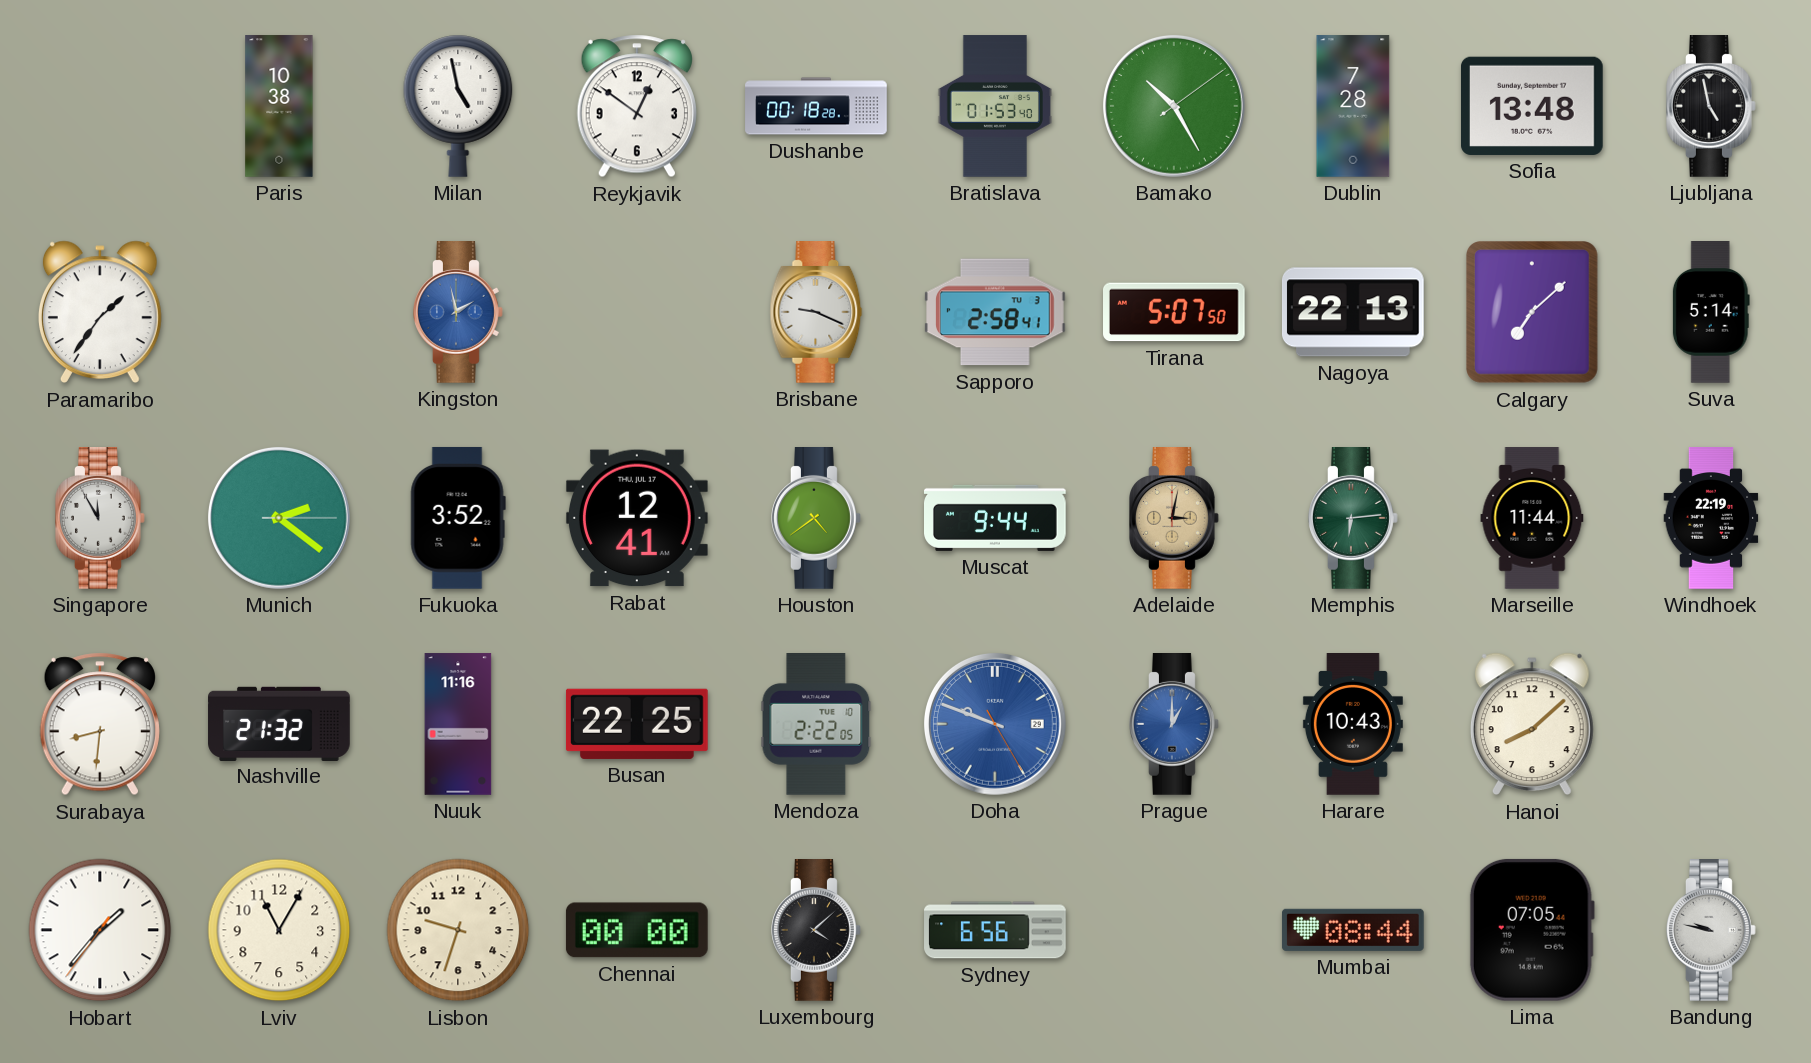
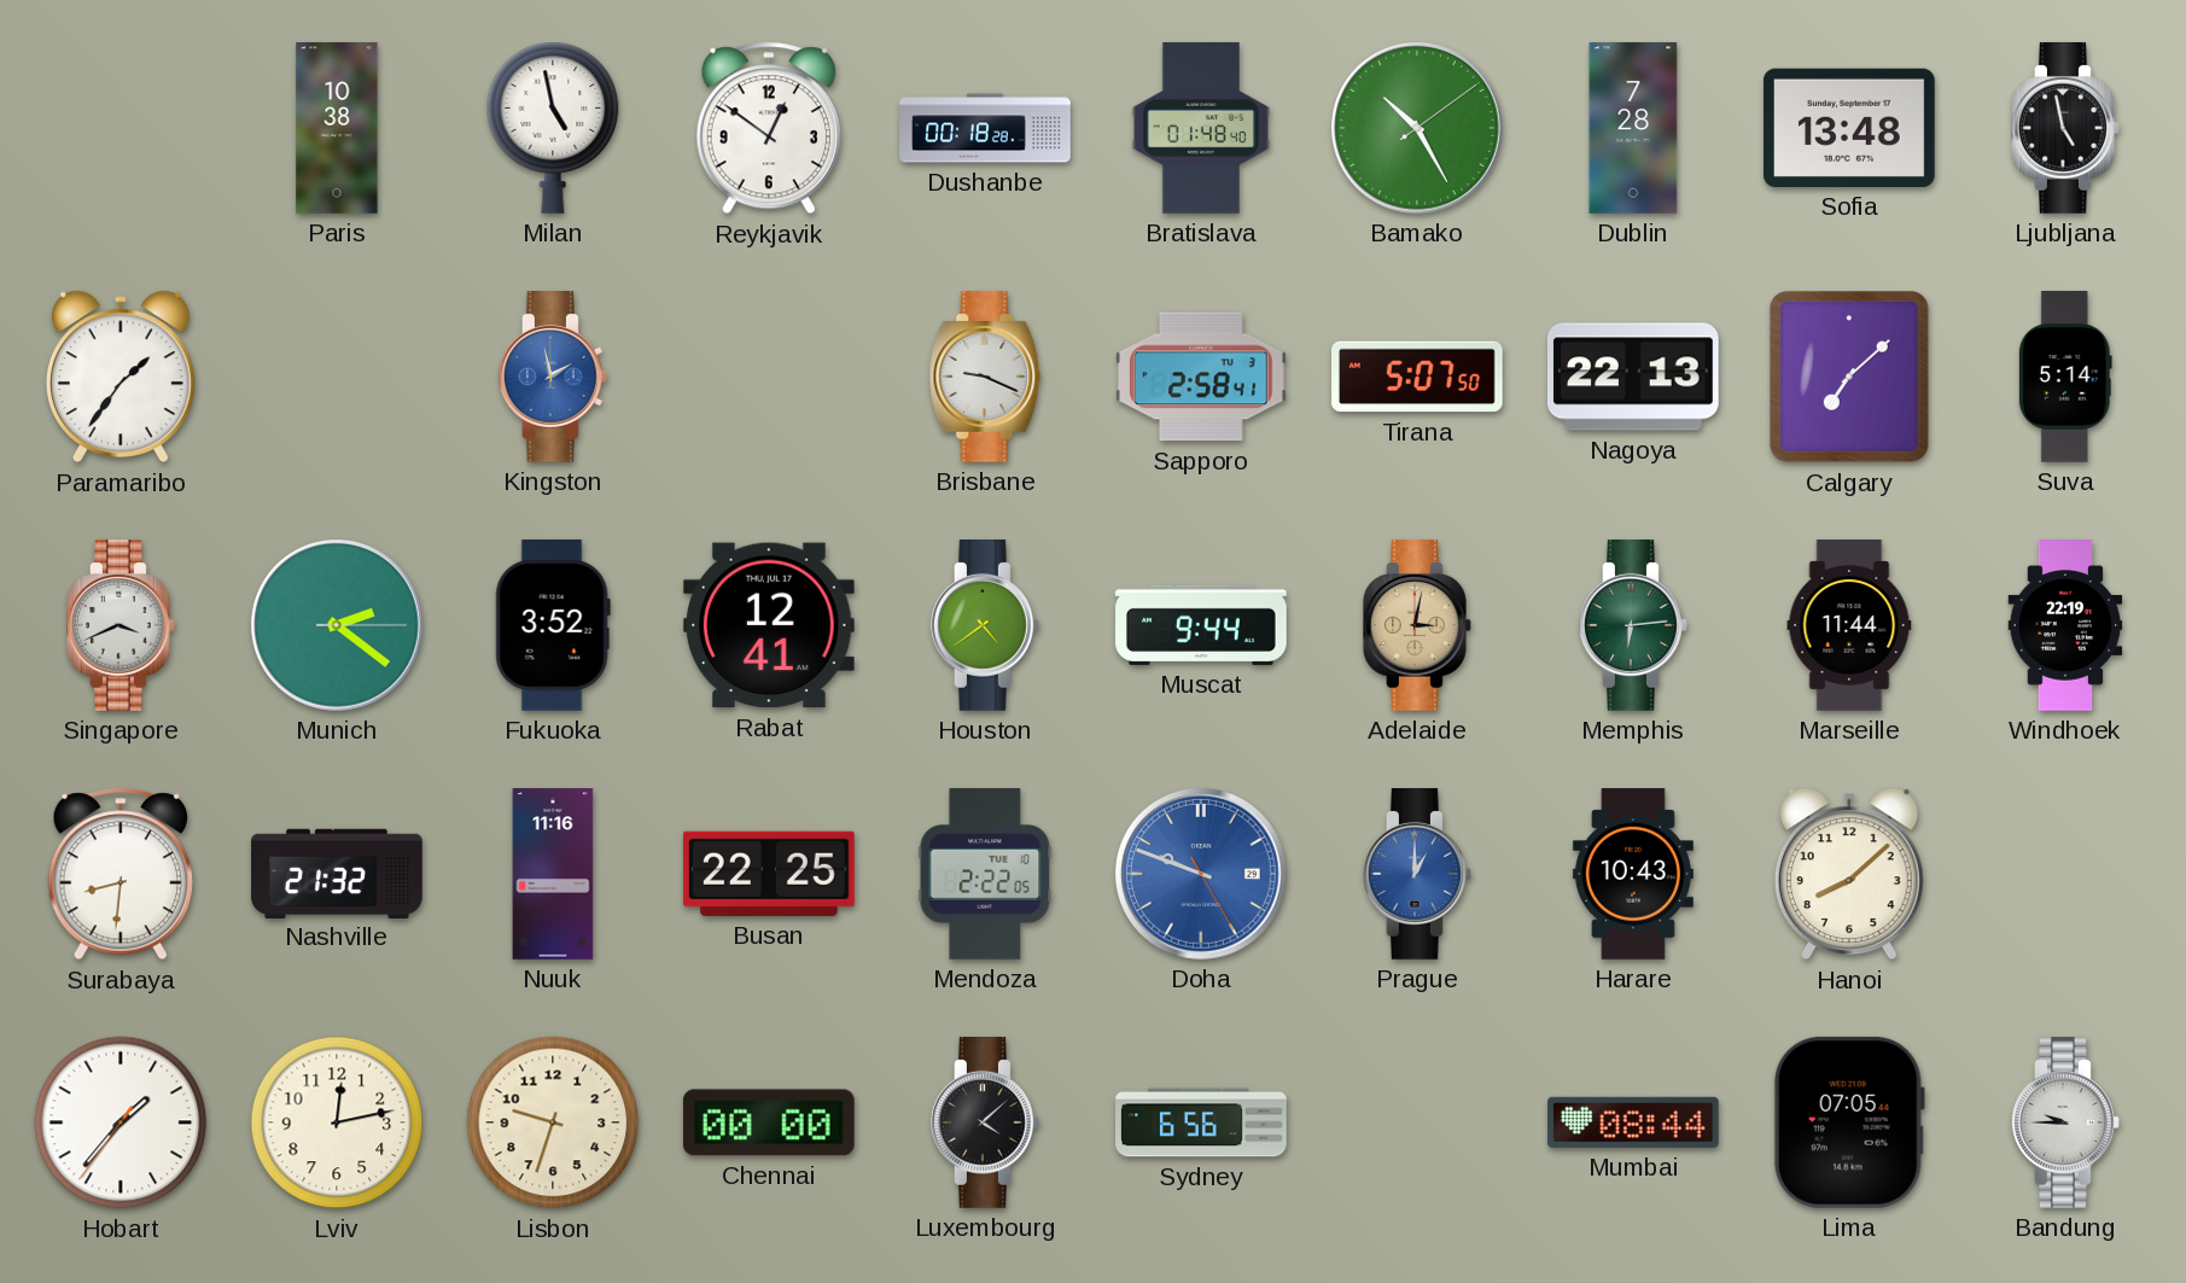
Bratislava: 01:53 -> 01:48
Singapore: 11:55 -> 3:41
Lviv: 11:05 -> 12:13
Bandung: 9:47 -> 9:45
